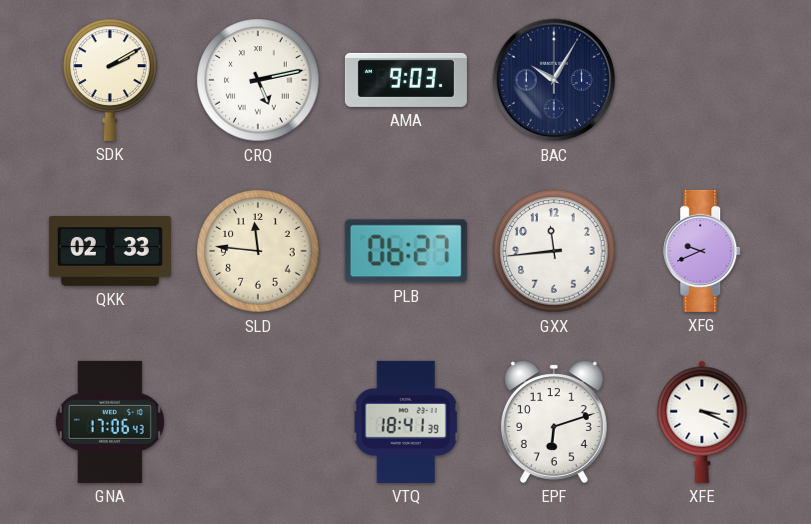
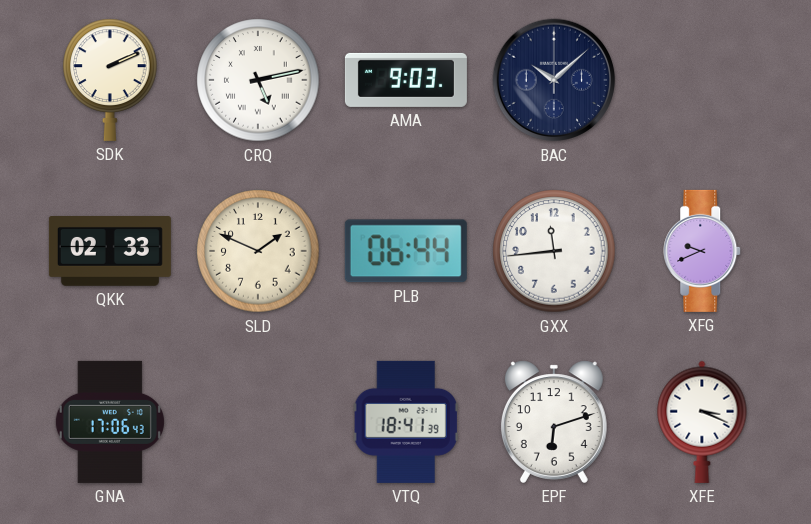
SDK: 2:10 -> 2:11
BAC: 10:05 -> 10:08
SLD: 11:46 -> 1:49
PLB: 06:27 -> 06:44
